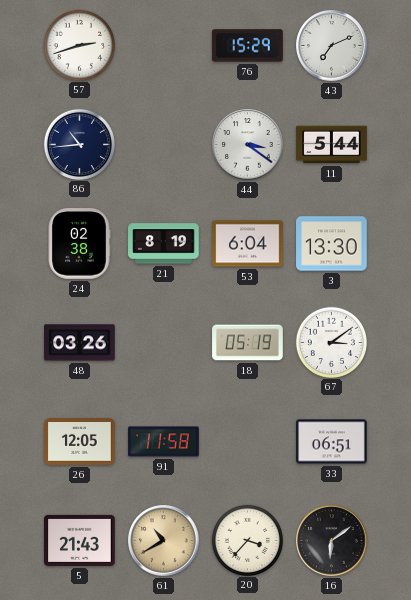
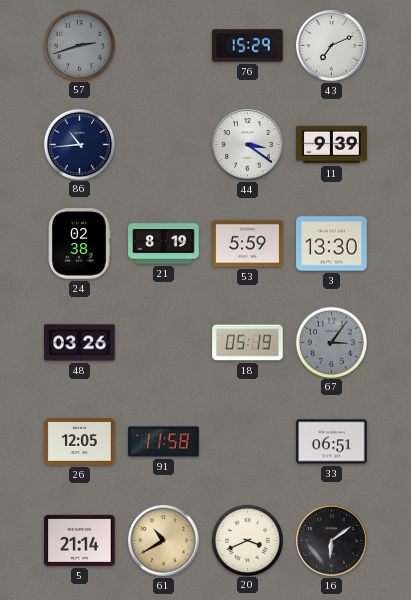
57 dial: white -> grey
11: 5:44 -> 9:39
53: 6:04 -> 5:59
67: 3:09 -> 3:06
67 dial: white -> grey
5: 21:43 -> 21:14
20: 3:37 -> 3:41
